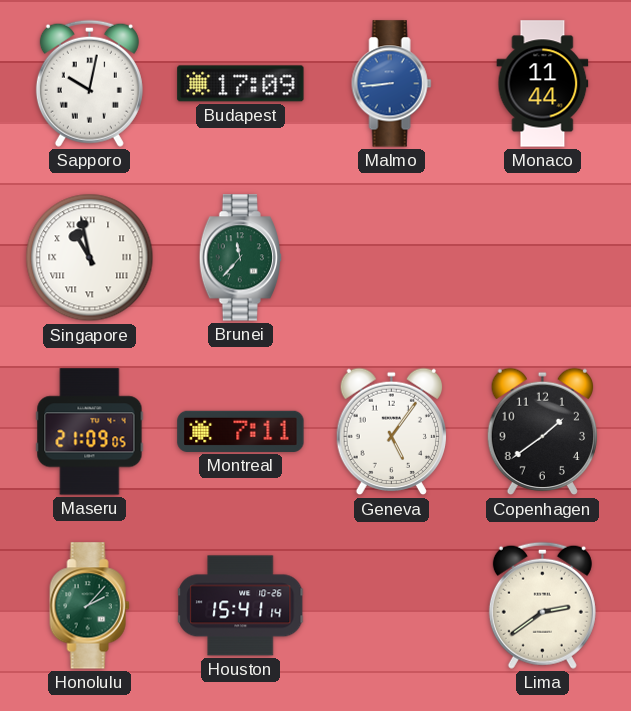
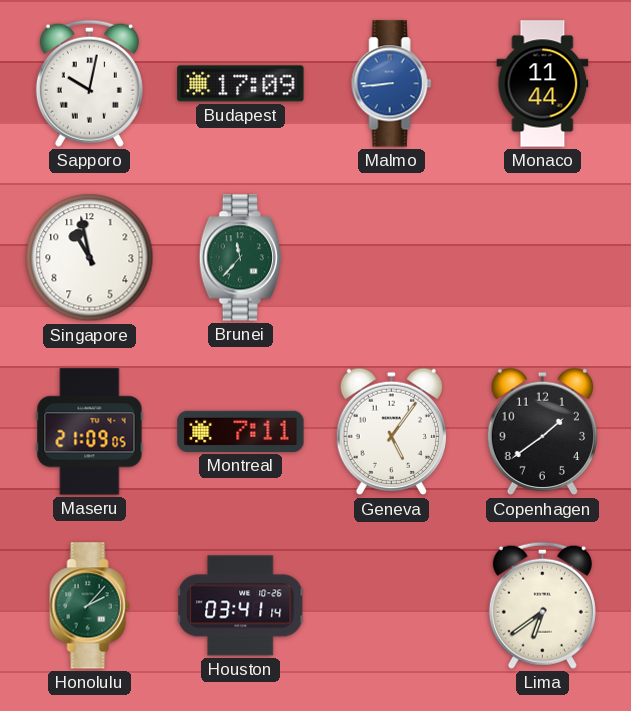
Singapore numerals: Roman -> Arabic
Houston: 15:41 -> 03:41
Lima: 2:39 -> 6:39
